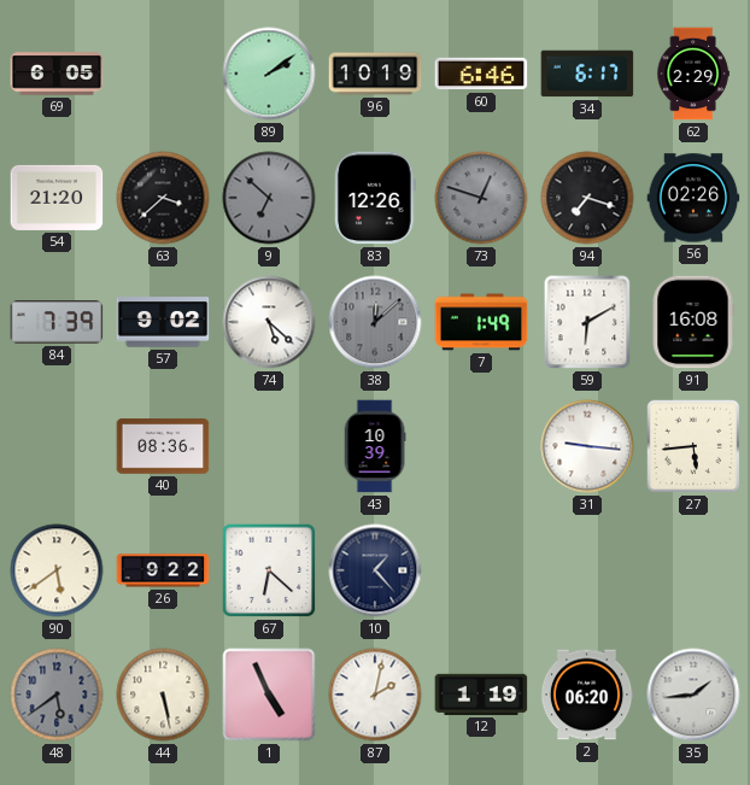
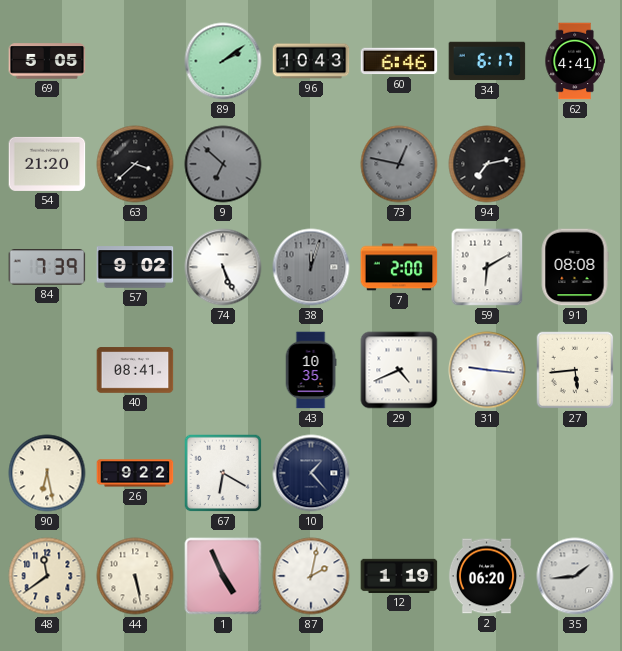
69: 6:05 -> 5:05
96: 10:19 -> 10:43
62: 2:29 -> 4:41
83: 12:26 -> none
73: 12:48 -> 12:47
94: 7:18 -> 7:13
56: 02:26 -> none
74: 5:22 -> 5:26
38: 12:08 -> 12:03
7: 1:49 -> 2:00
91: 16:08 -> 08:08
40: 08:36 -> 08:41
43: 10:39 -> 10:35
29: none -> 4:41
90: 5:39 -> 6:28
67: 6:22 -> 6:20
48: 5:39 -> 11:39
48 dial: grey -> cream
